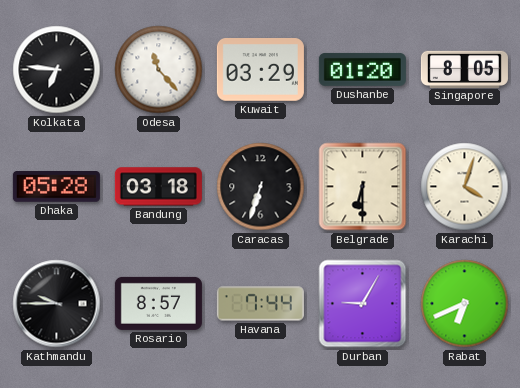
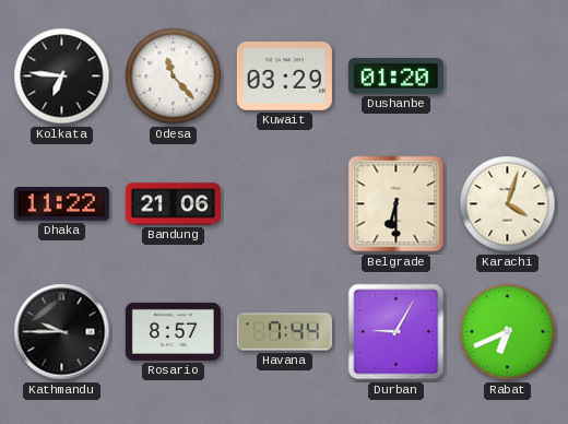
Singapore: 8:05 -> none
Dhaka: 05:28 -> 11:22
Bandung: 03:18 -> 21:06
Caracas: 6:33 -> none
